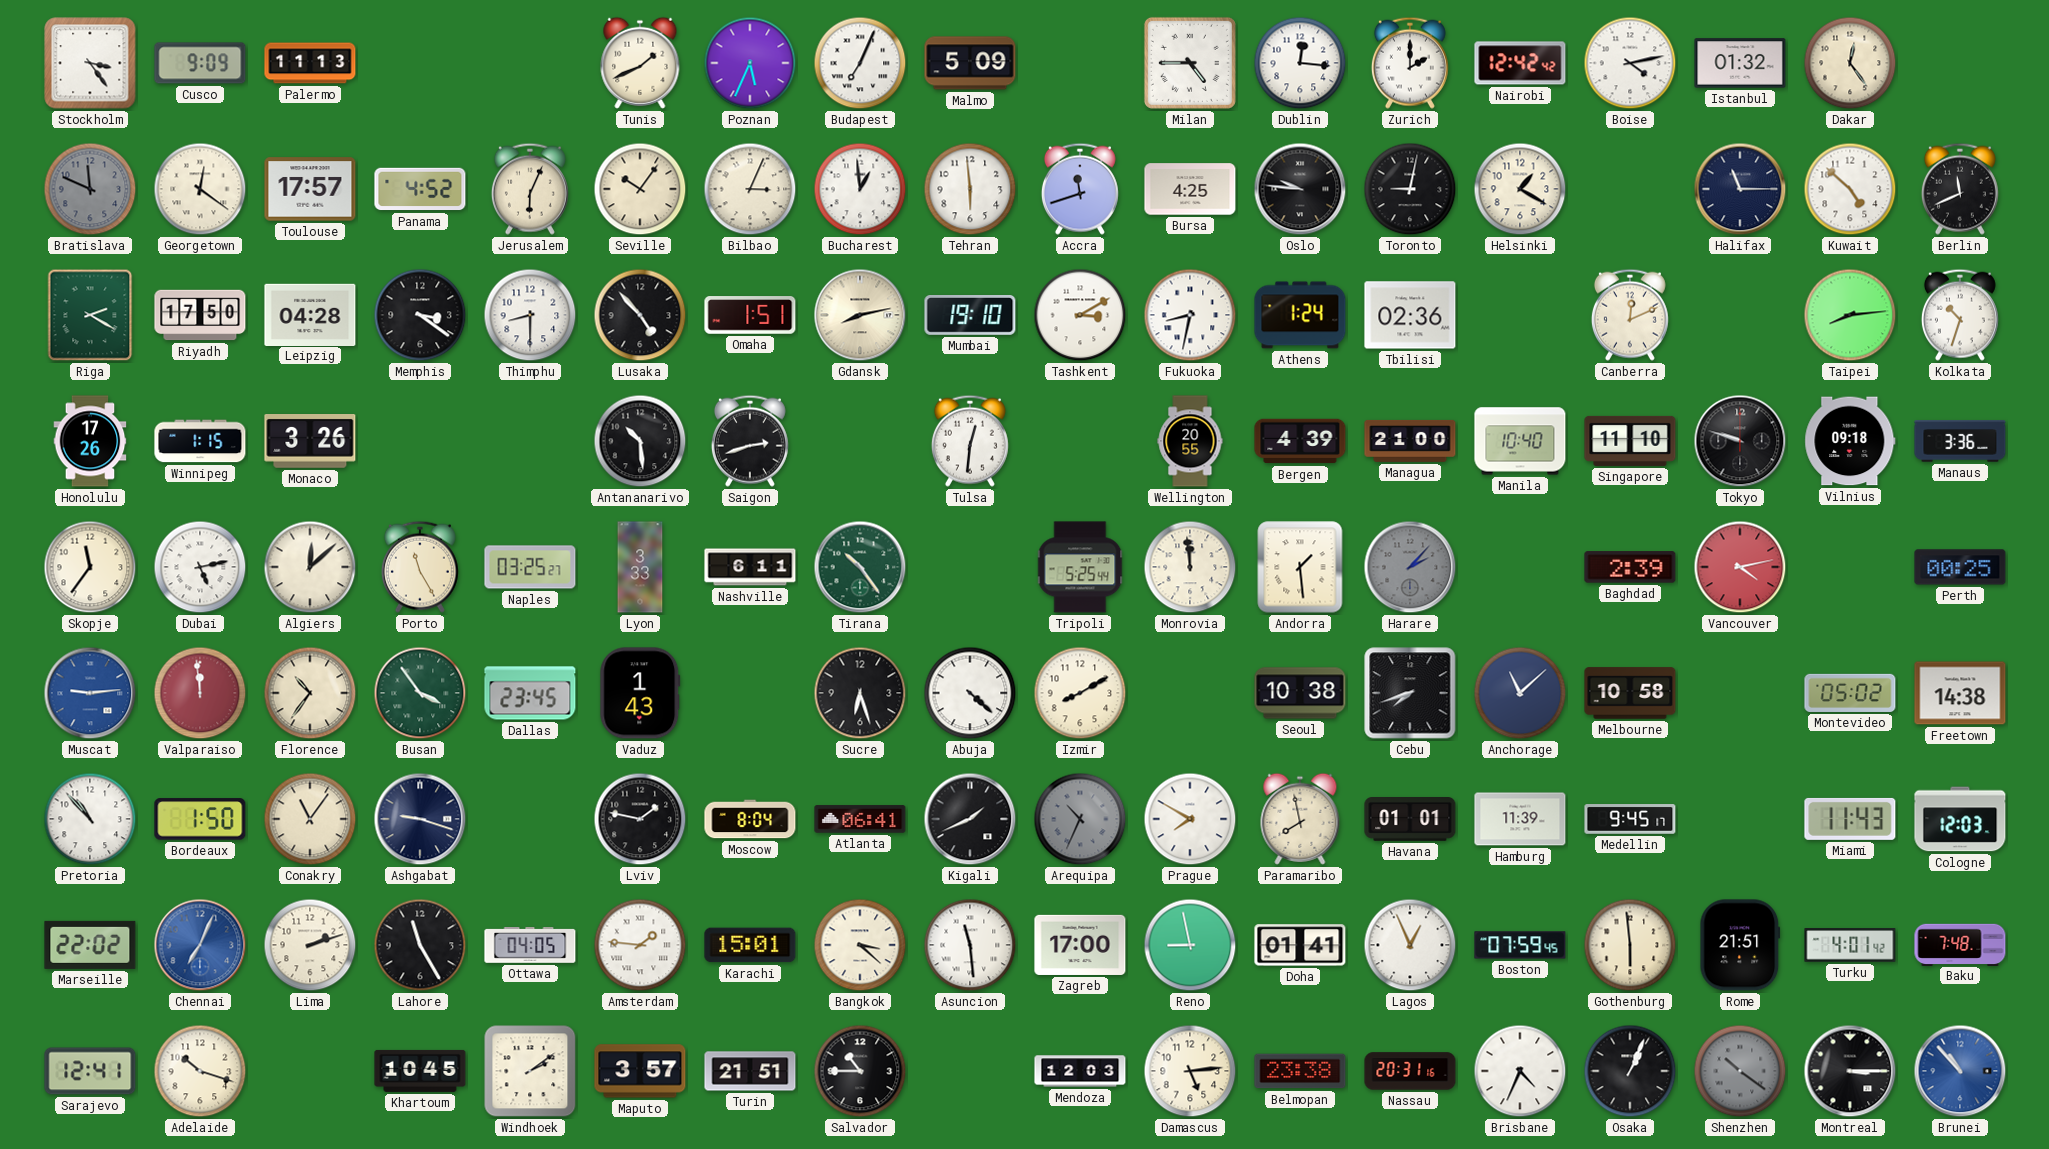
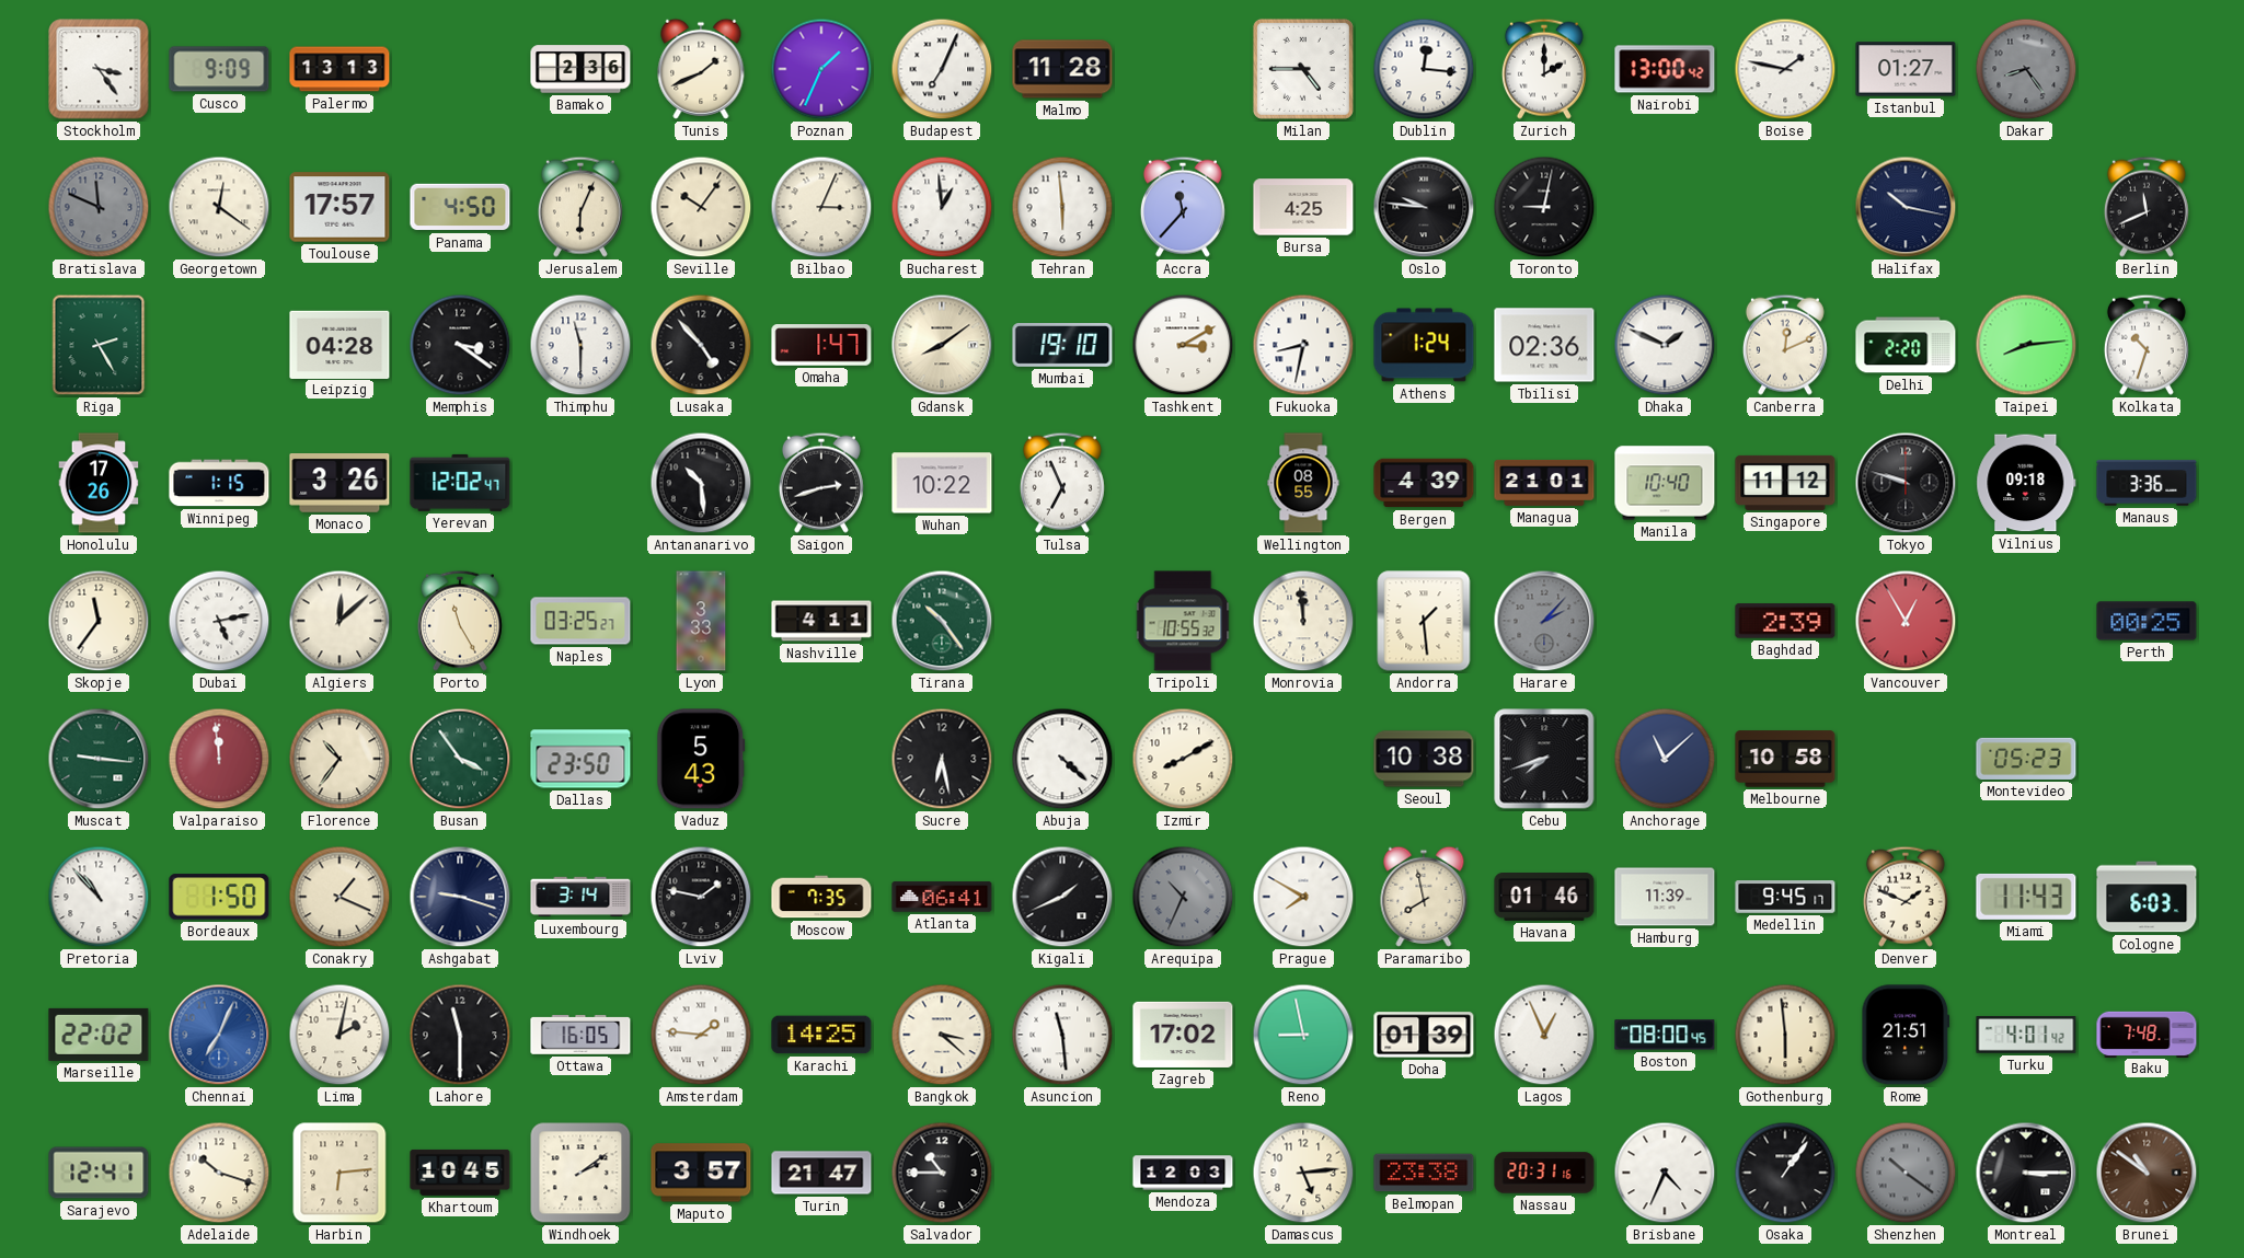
Palermo: 11:13 -> 13:13
Bamako: none -> 2:36
Poznan: 5:34 -> 1:34
Malmo: 5:09 -> 11:28
Nairobi: 12:42 -> 13:00
Boise: 4:13 -> 1:47
Istanbul: 01:32 -> 01:27
Dakar: 12:24 -> 8:24
Dakar dial: cream -> grey
Panama: 4:52 -> 4:50
Accra: 11:42 -> 11:37
Helsinki: 1:20 -> none
Halifax: 11:15 -> 10:17
Kuwait: 4:52 -> none
Riga: 2:20 -> 2:25
Riyadh: 17:50 -> none
Thimphu: 8:30 -> 11:30
Omaha: 1:51 -> 1:47
Gdansk: 8:13 -> 8:09
Dhaka: none -> 1:49
Delhi: none -> 2:20
Yerevan: none -> 12:02
Wuhan: none -> 10:22
Tulsa: 12:31 -> 6:56
Wellington: 20:55 -> 08:55
Managua: 21:00 -> 21:01
Singapore: 11:10 -> 11:12
Nashville: 6:11 -> 4:11
Tripoli: 5:25 -> 10:55
Vancouver: 4:13 -> 12:55
Muscat: 9:14 -> 9:16
Muscat dial: blue -> green
Dallas: 23:45 -> 23:50
Vaduz: 1:43 -> 5:43
Sucre: 6:27 -> 6:28
Montevideo: 05:02 -> 05:23
Freetown: 14:38 -> none
Conakry: 11:06 -> 1:19
Luxembourg: none -> 3:14
Moscow: 8:04 -> 7:35
Havana: 01:01 -> 01:46
Denver: none -> 1:49
Cologne: 12:03 -> 6:03
Lima: 2:12 -> 2:02
Lahore: 11:25 -> 11:30
Ottawa: 04:05 -> 16:05
Karachi: 15:01 -> 14:25
Zagreb: 17:00 -> 17:02
Doha: 01:41 -> 01:39
Boston: 07:59 -> 08:00
Harbin: none -> 6:14
Turin: 21:51 -> 21:47
Osaka: 1:04 -> 1:06
Brunei: 10:53 -> 10:51
Brunei dial: blue -> brown
